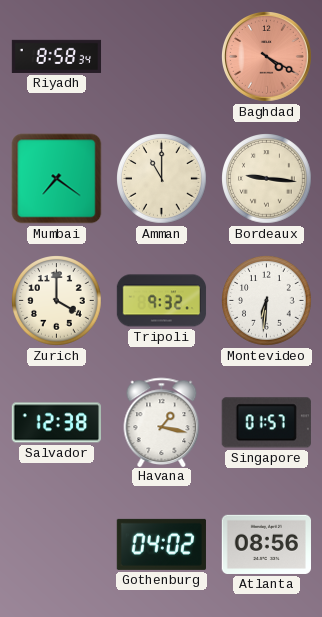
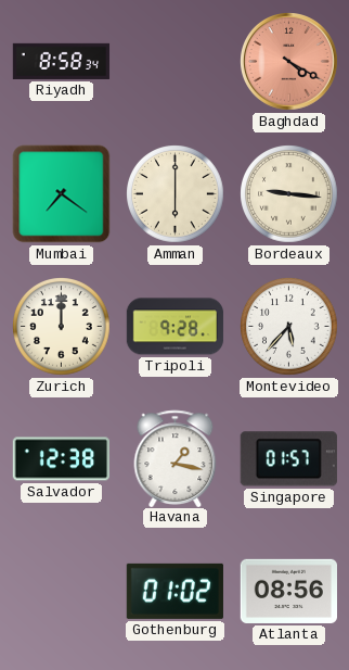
Amman: 11:00 -> 6:00
Zurich: 4:00 -> 12:00
Tripoli: 9:32 -> 9:28
Montevideo: 6:31 -> 5:37
Gothenburg: 04:02 -> 01:02
